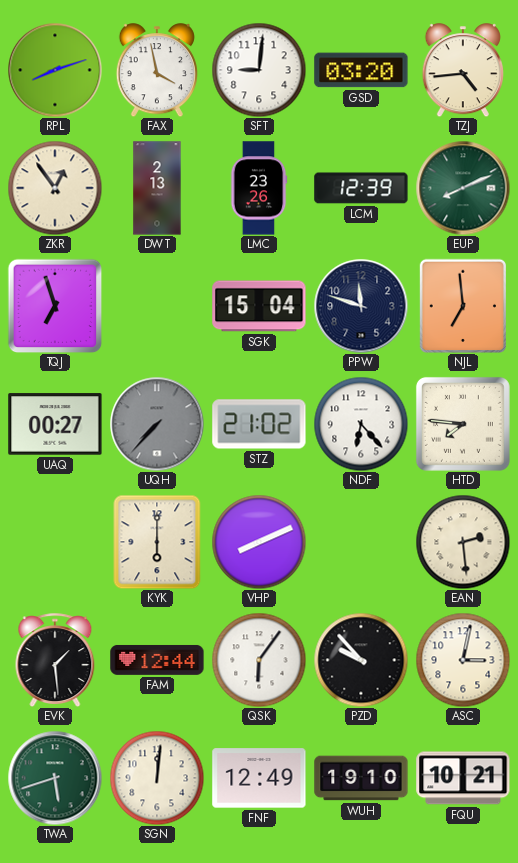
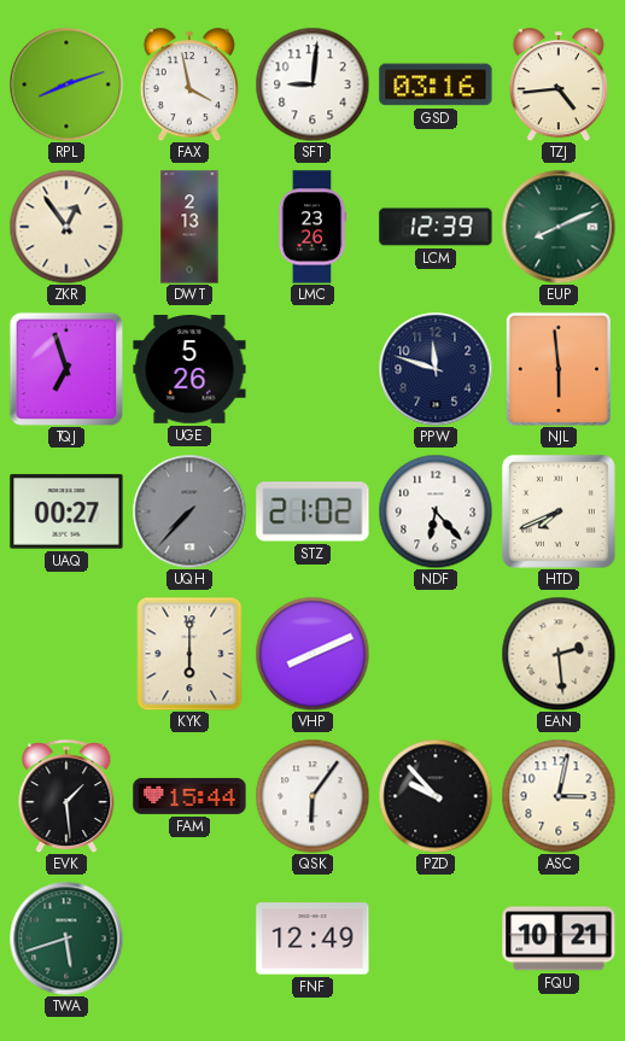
GSD: 03:20 -> 03:16
UGE: none -> 5:26
SGK: 15:04 -> none
NJL: 6:59 -> 5:59
HTD: 7:46 -> 7:41
FAM: 12:44 -> 15:44
SGN: 12:01 -> none
WUH: 19:10 -> none
